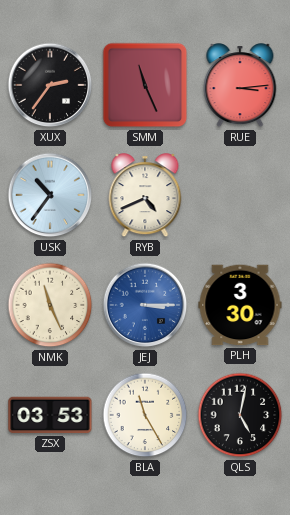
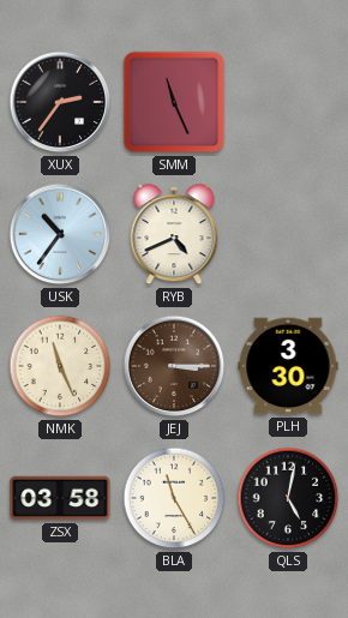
RUE: 3:14 -> none
JEJ dial: blue -> brown
ZSX: 03:53 -> 03:58
